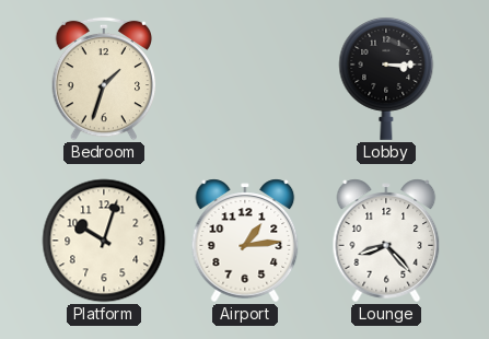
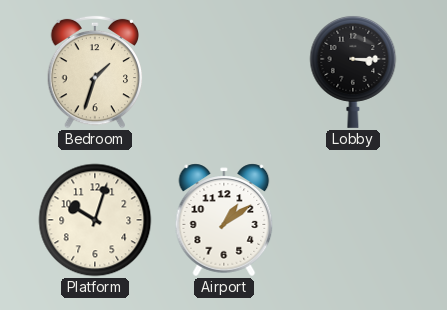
Airport: 1:14 -> 1:09
Lounge: 8:23 -> none
